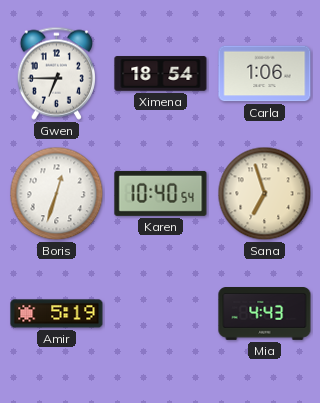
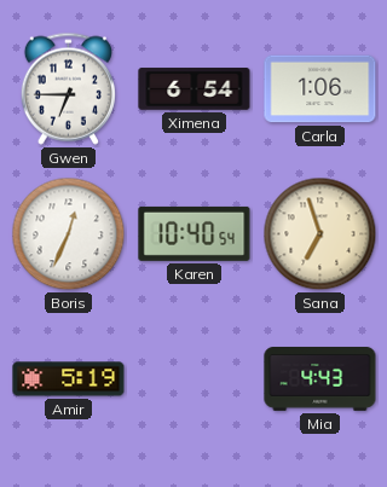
Ximena: 18:54 -> 6:54
Boris: 12:33 -> 12:34
